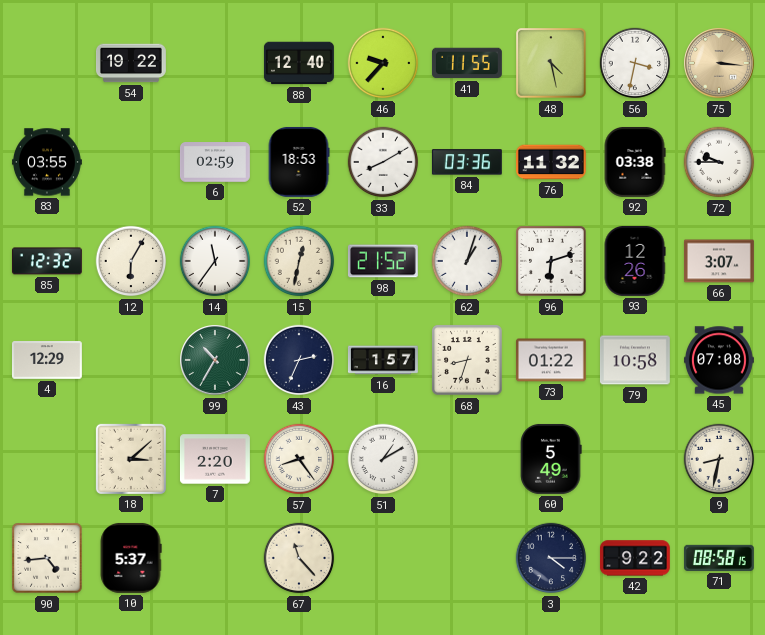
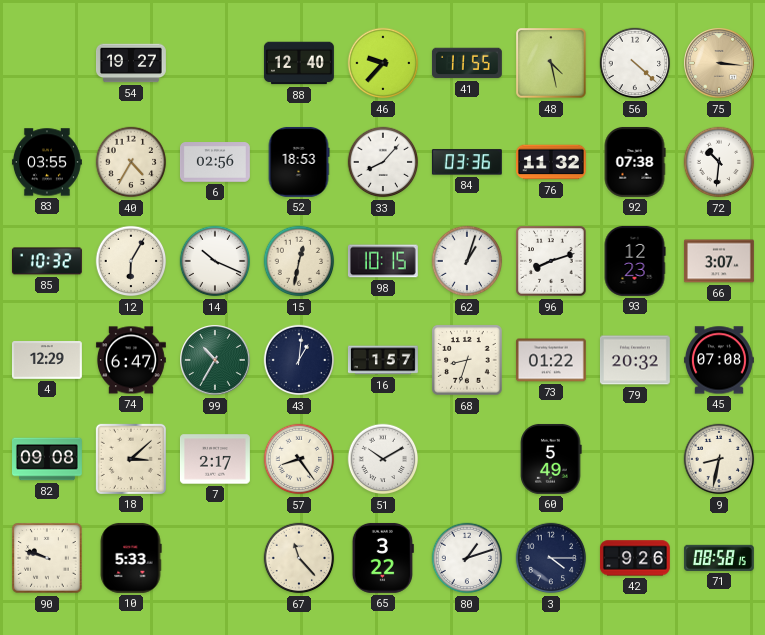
54: 19:22 -> 19:27
56: 3:32 -> 4:22
40: none -> 4:35
6: 02:59 -> 02:56
33: 8:10 -> 8:07
92: 03:38 -> 07:38
72: 9:45 -> 10:31
85: 12:32 -> 10:32
14: 11:36 -> 10:19
98: 21:52 -> 10:15
96: 6:12 -> 8:12
93: 12:26 -> 12:23
74: none -> 6:47
43: 2:34 -> 1:01
79: 10:58 -> 20:32
82: none -> 09:08
7: 2:20 -> 2:17
51: 1:10 -> 10:10
90: 4:44 -> 9:48
10: 5:37 -> 5:33
65: none -> 3:22
80: none -> 1:12
42: 9:22 -> 9:26
